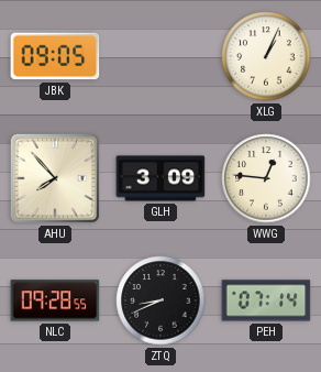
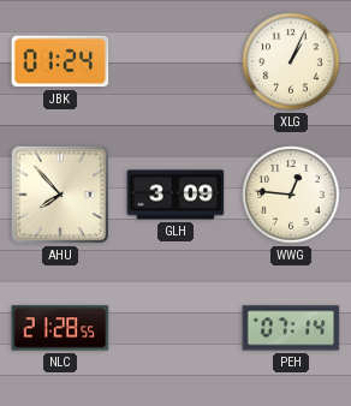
JBK: 09:05 -> 01:24
NLC: 09:28 -> 21:28
ZTQ: 8:41 -> none
